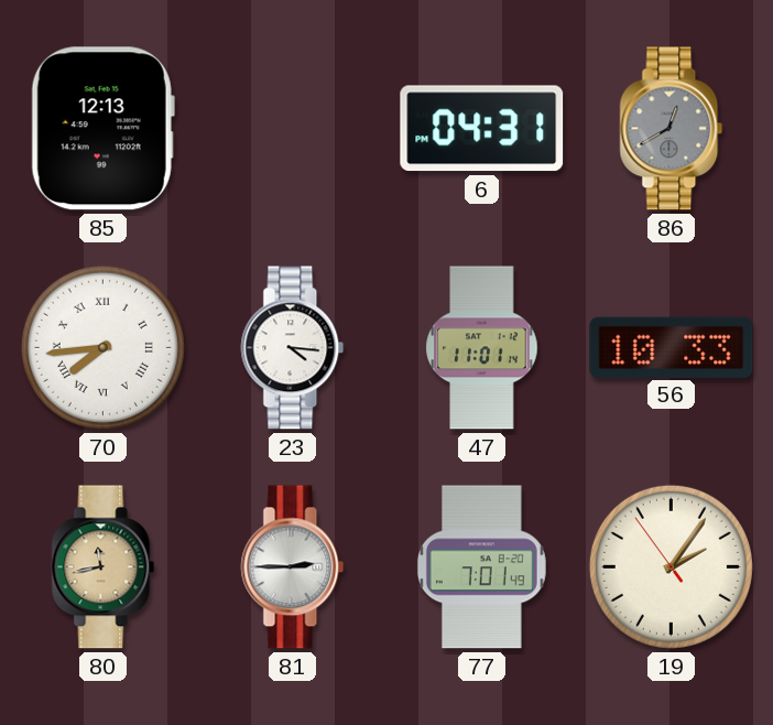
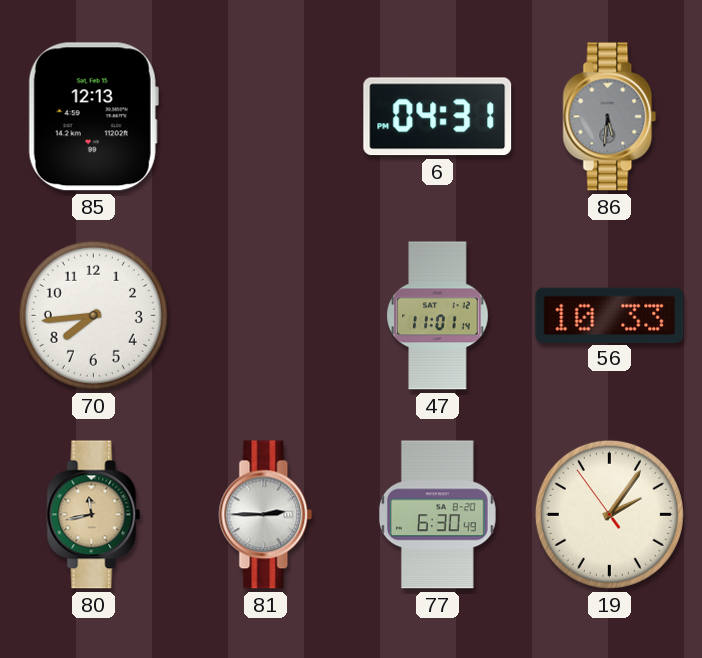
86: 12:40 -> 5:31
70 numerals: Roman -> Arabic
23: 4:16 -> none
77: 7:01 -> 6:30
